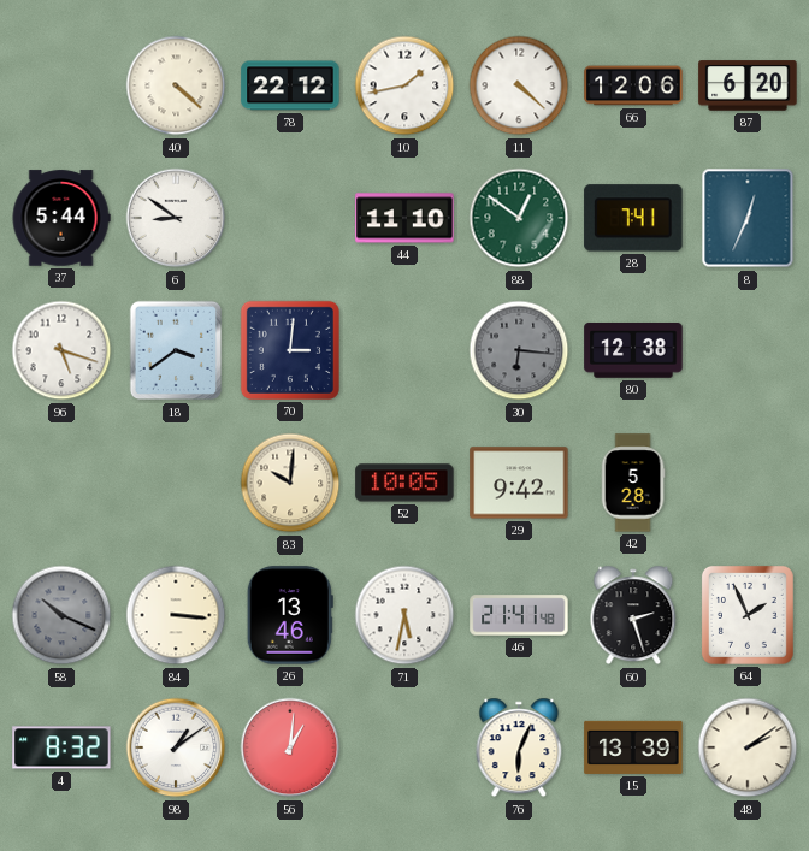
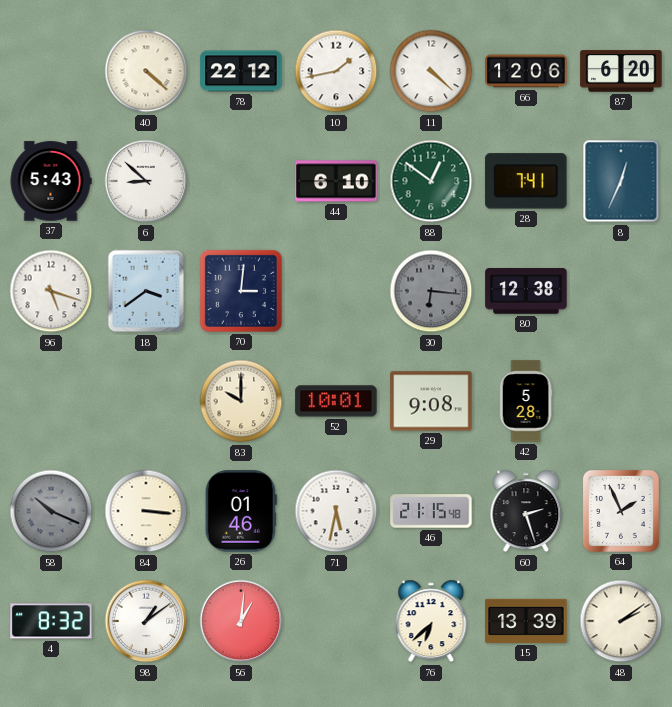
37: 5:44 -> 5:43
6: 8:51 -> 8:52
44: 11:10 -> 6:10
83: 10:01 -> 10:00
52: 10:05 -> 10:01
29: 9:42 -> 9:08
26: 13:46 -> 01:46
46: 21:41 -> 21:15
76: 6:04 -> 6:38
